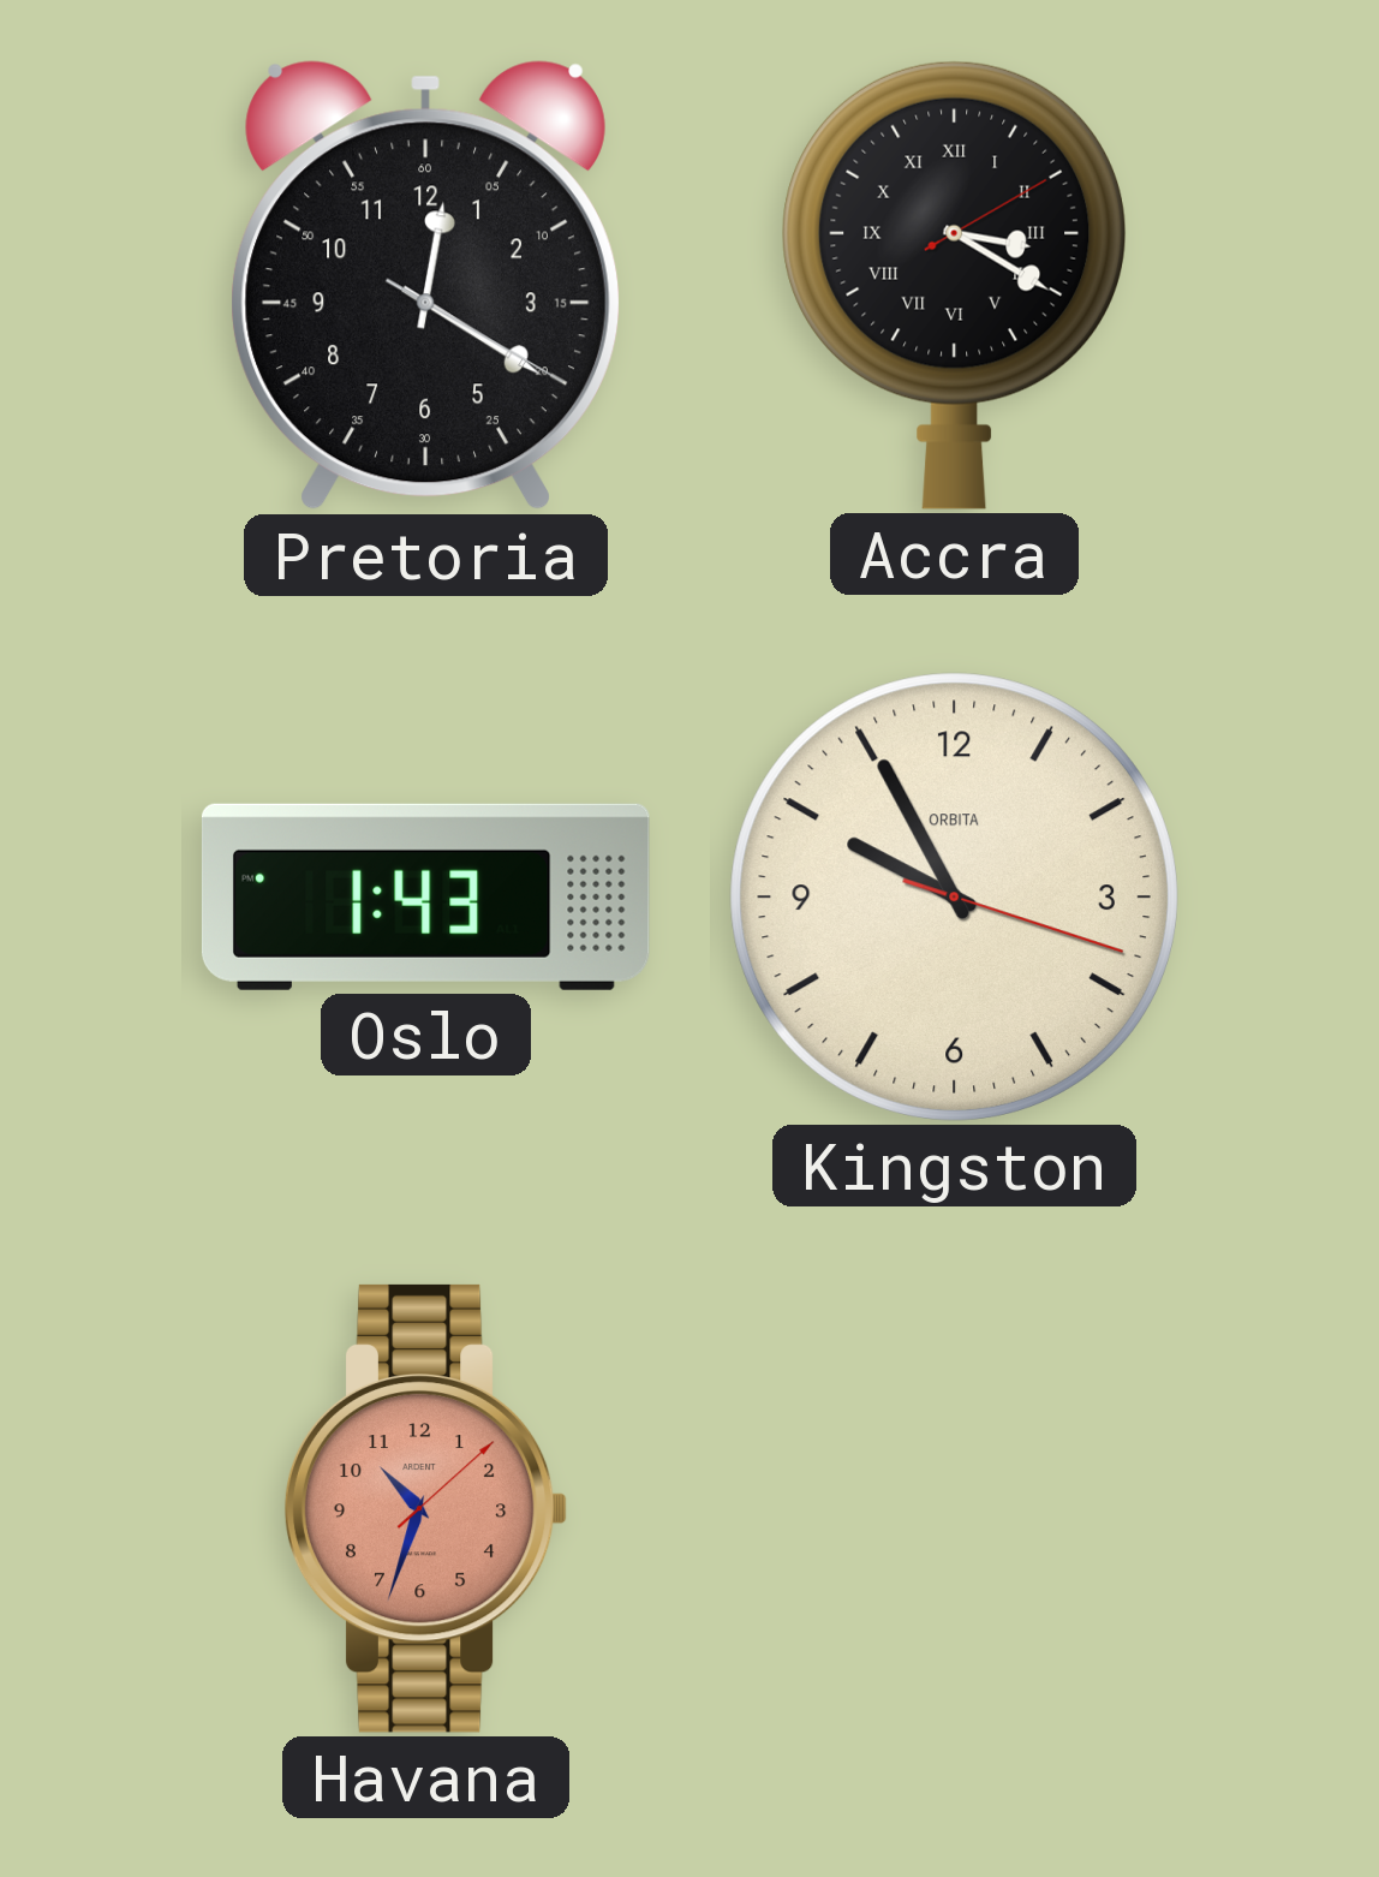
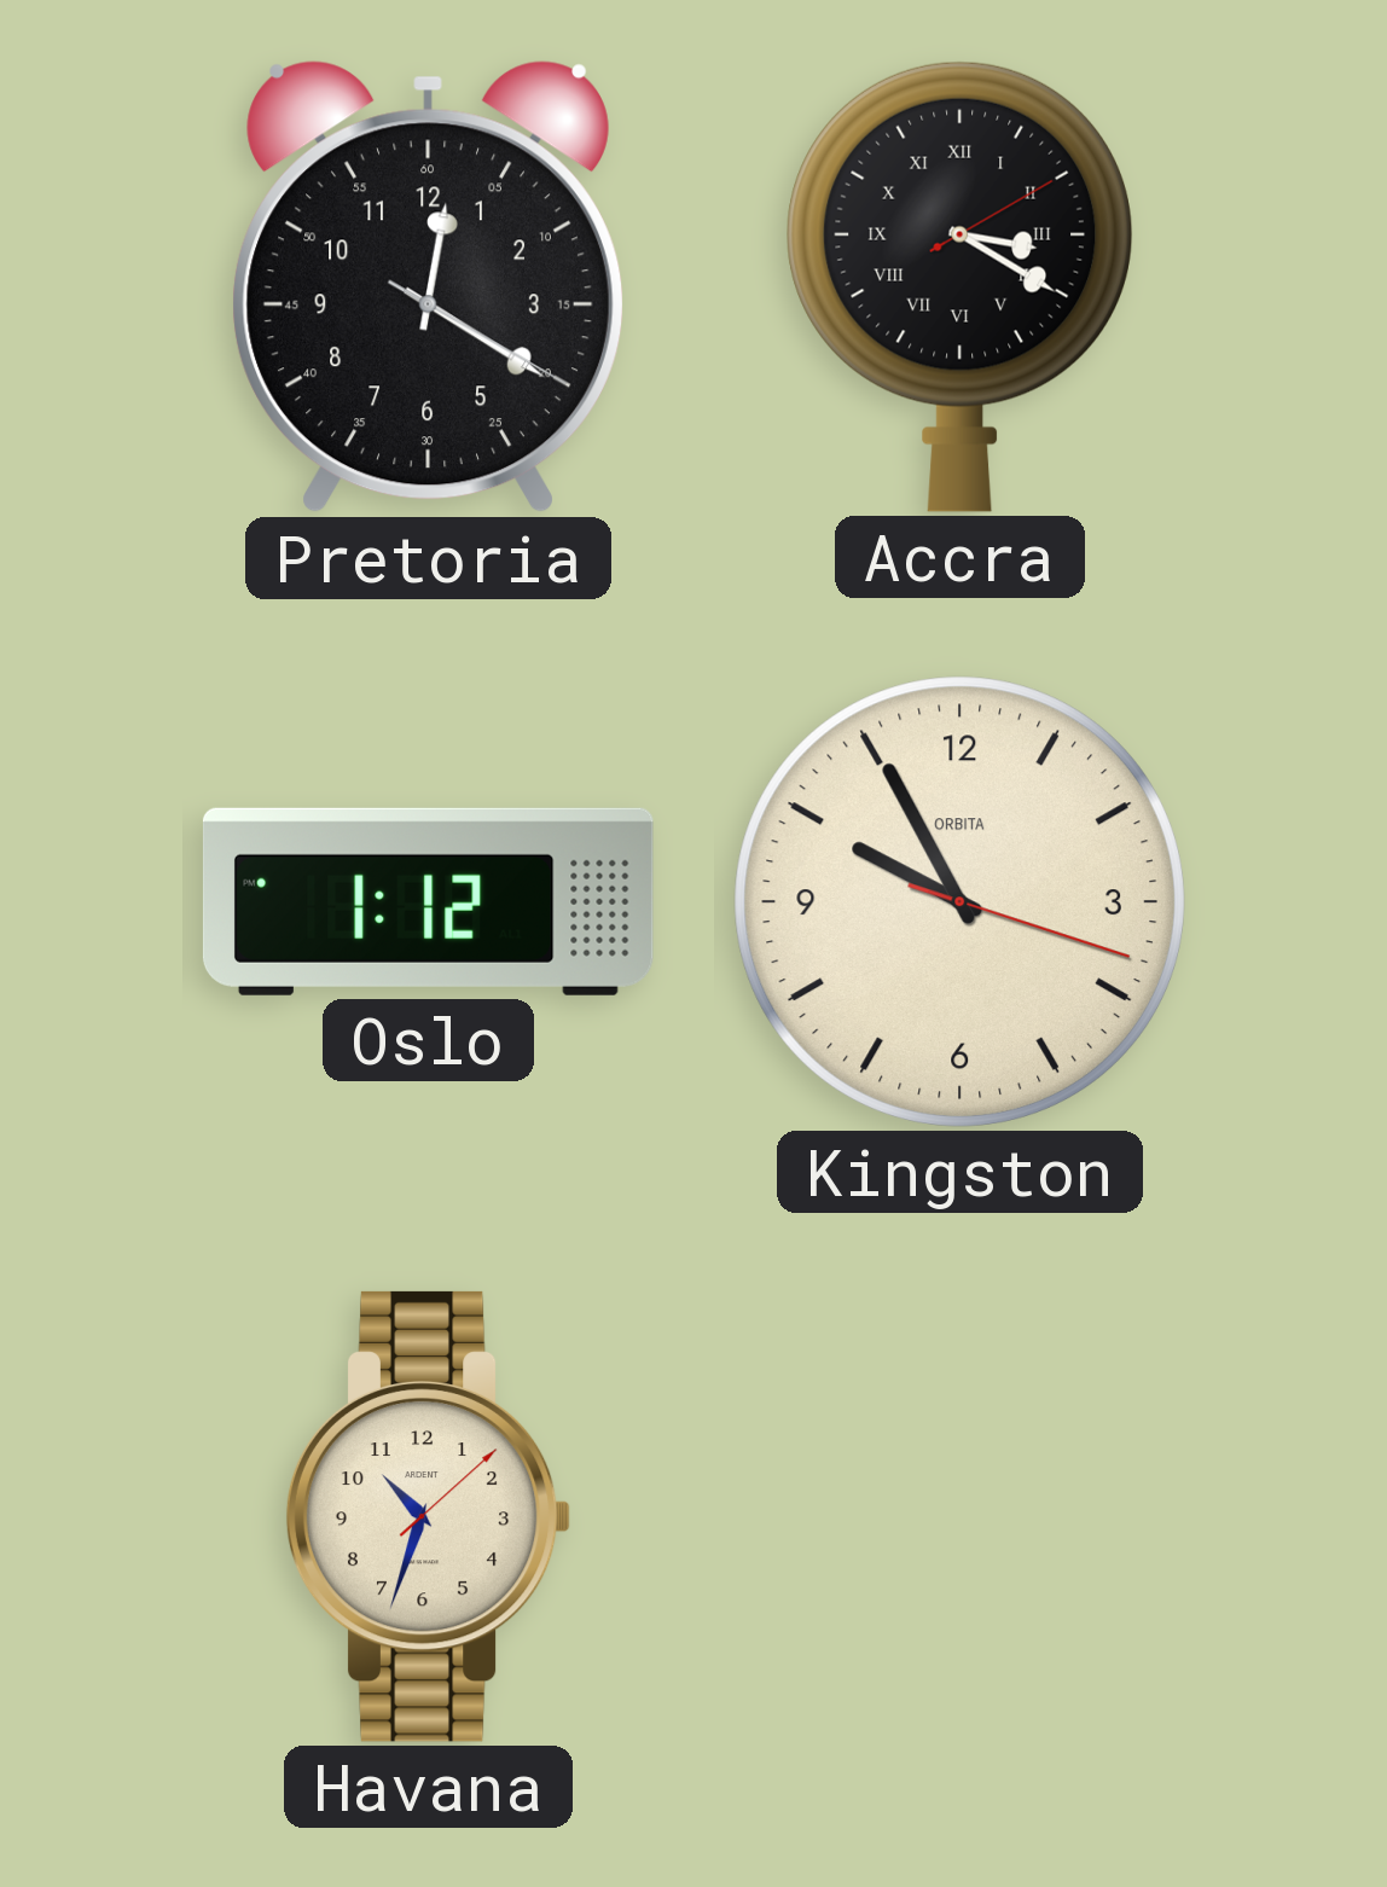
Oslo: 1:43 -> 1:12
Havana dial: salmon -> cream
